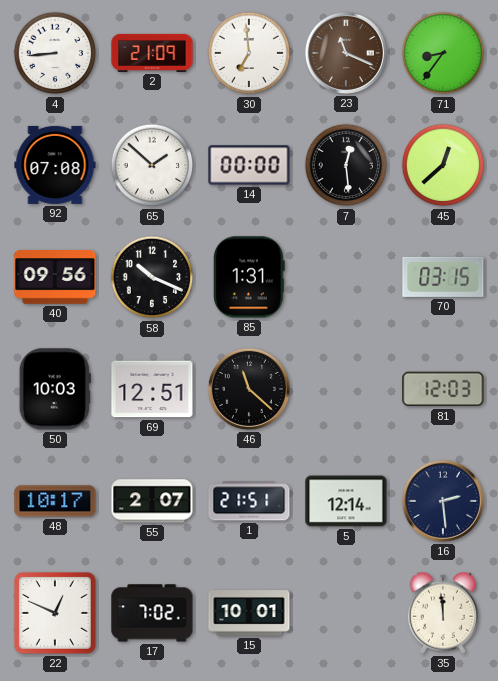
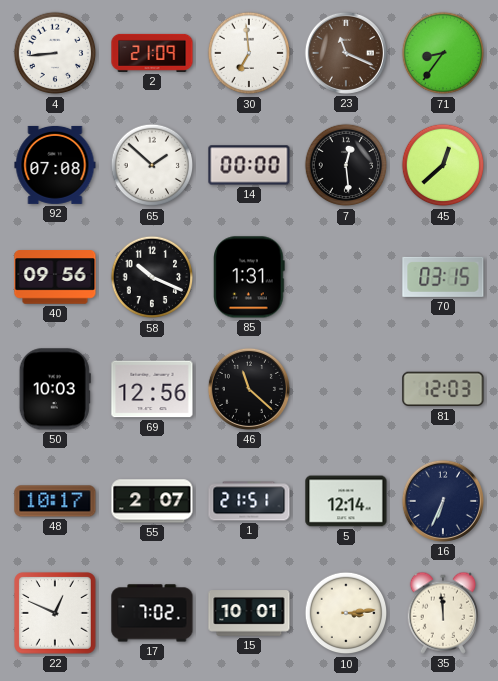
69: 12:51 -> 12:56
16: 2:29 -> 6:34
10: none -> 3:14
